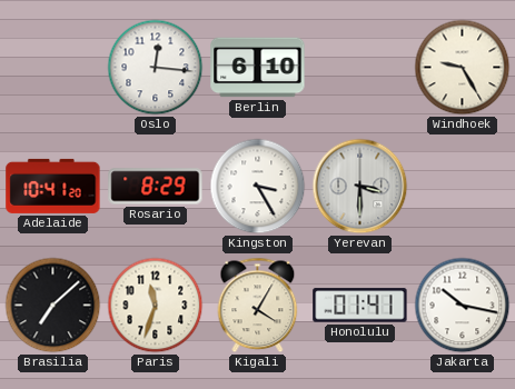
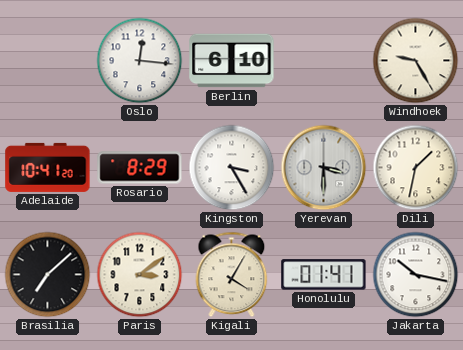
Dili: none -> 1:32
Paris: 11:33 -> 3:09
